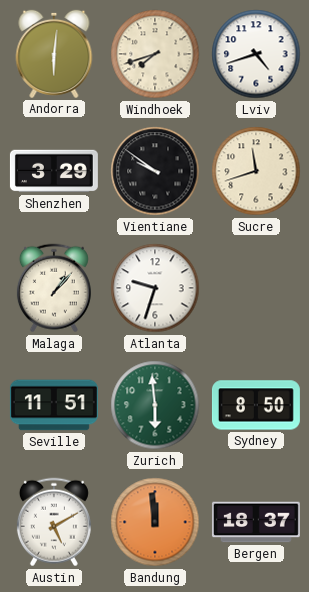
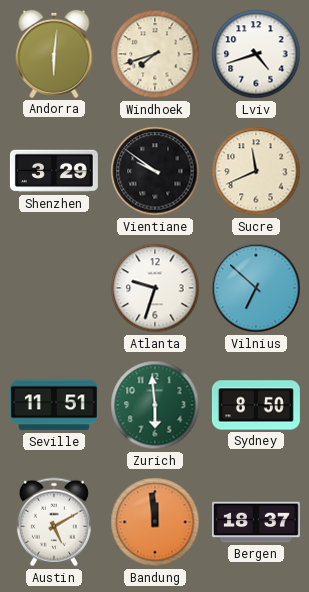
Sucre: 11:42 -> 11:41
Malaga: 1:07 -> none
Vilnius: none -> 6:52
